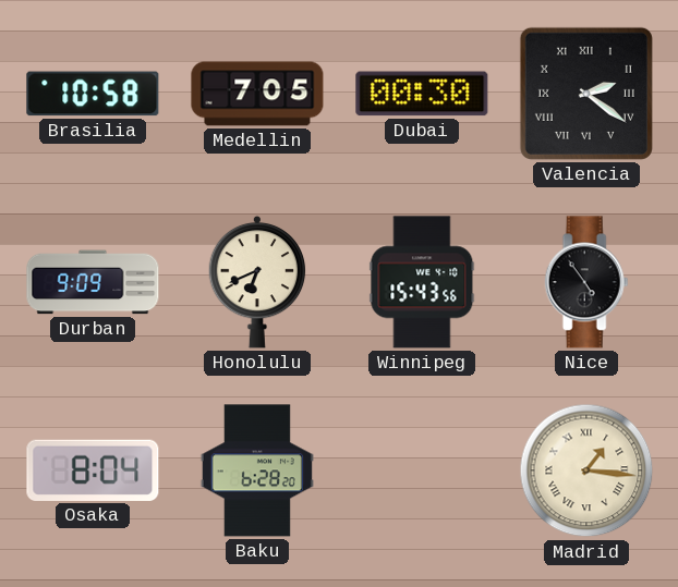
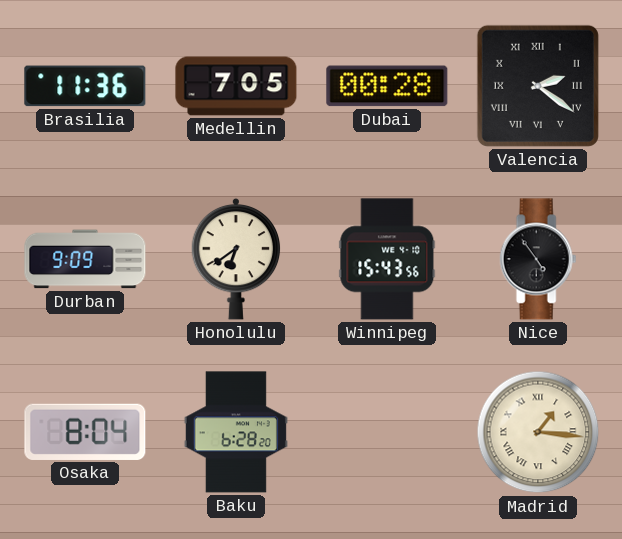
Brasilia: 10:58 -> 11:36
Dubai: 00:30 -> 00:28
Honolulu: 6:41 -> 6:39
